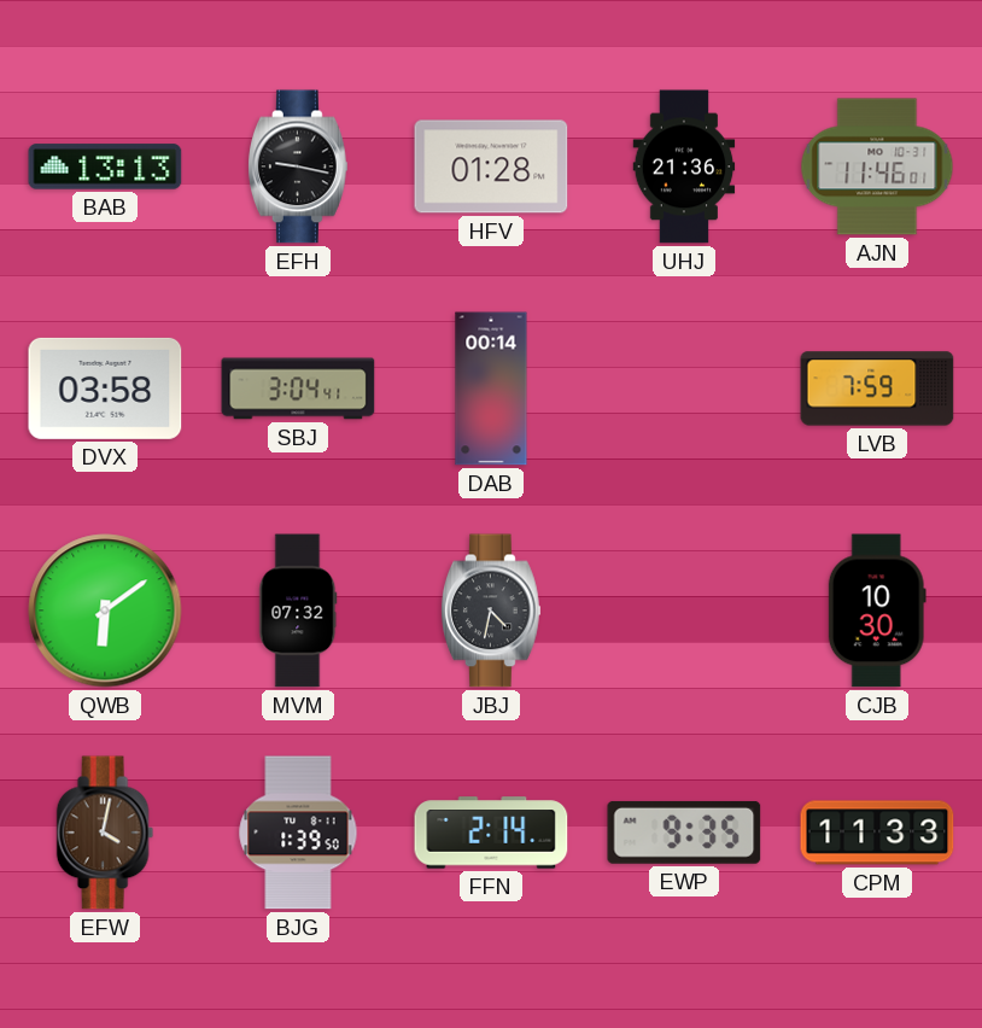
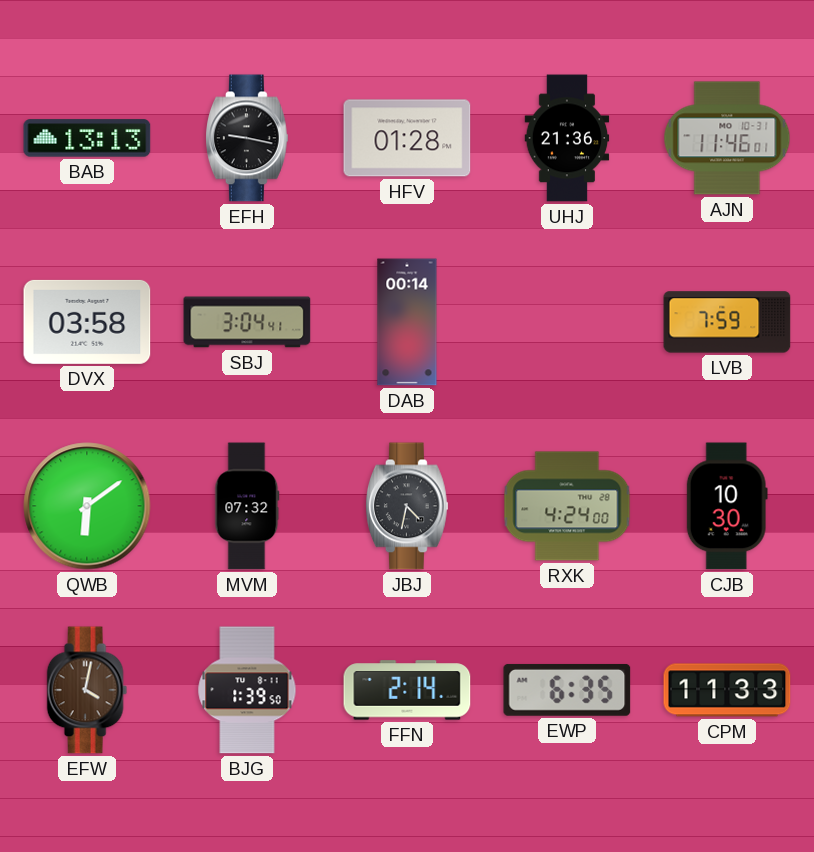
RXK: none -> 4:24
EWP: 9:35 -> 6:35
